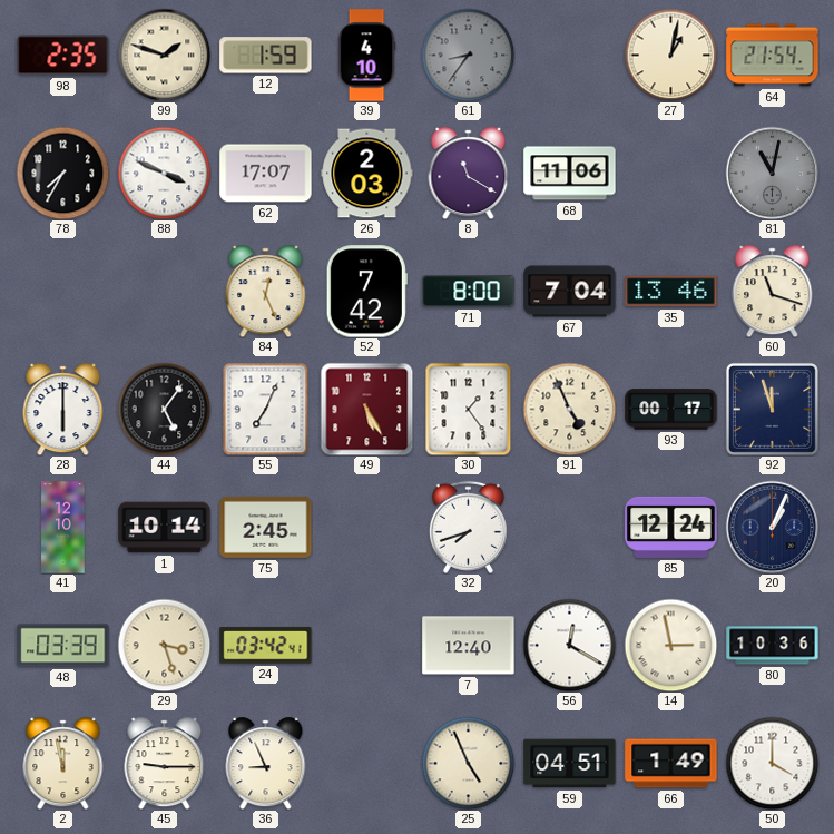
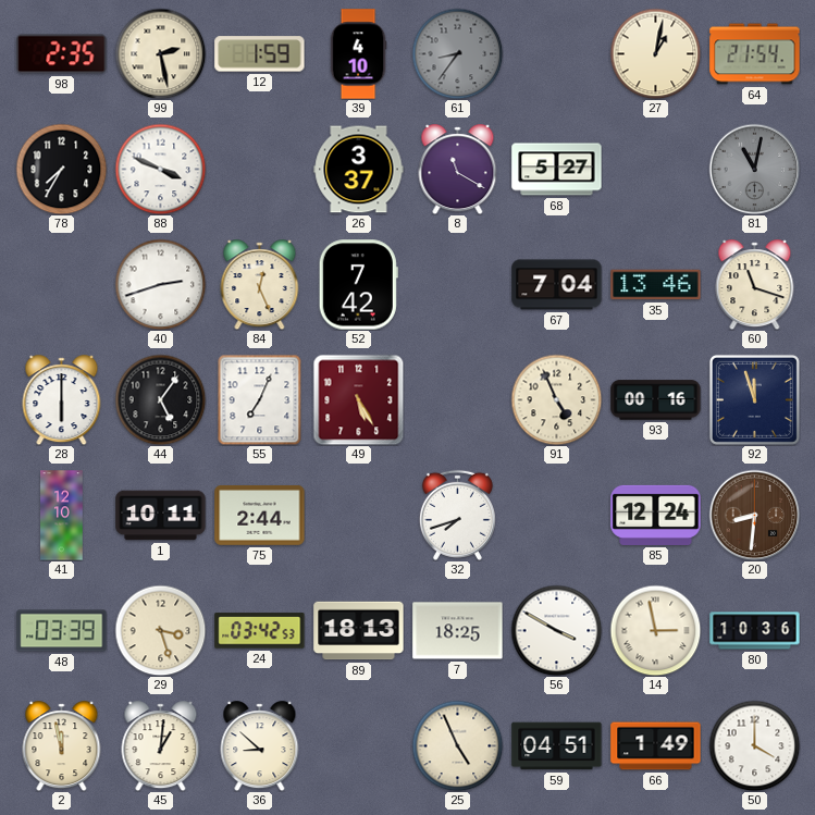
99: 1:48 -> 2:28
62: 17:07 -> none
26: 2:03 -> 3:37
68: 11:06 -> 5:27
40: none -> 2:42
71: 8:00 -> none
30: 1:24 -> none
93: 00:17 -> 00:16
1: 10:14 -> 10:11
75: 2:45 -> 2:44
20: 1:04 -> 8:31
20 dial: navy -> brown
24: 03:42:41 -> 03:42:53
89: none -> 18:13
7: 12:40 -> 18:25
56: 12:20 -> 3:50
45: 9:15 -> 1:01
36: 8:56 -> 8:52
